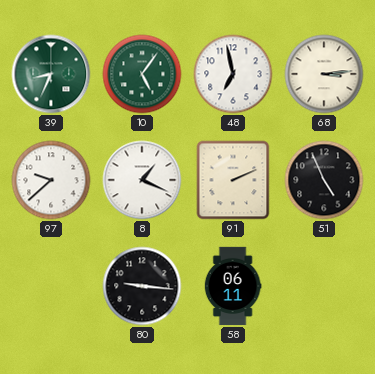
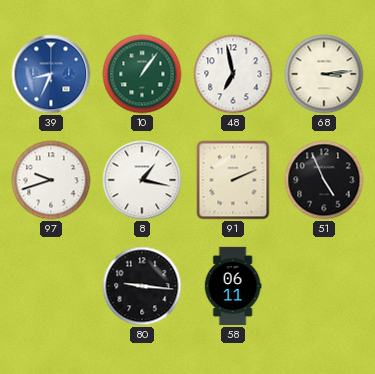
39 dial: green -> blue
10: 5:06 -> 1:06
97: 9:38 -> 9:42
8: 1:19 -> 1:17
